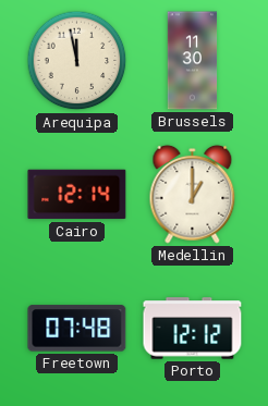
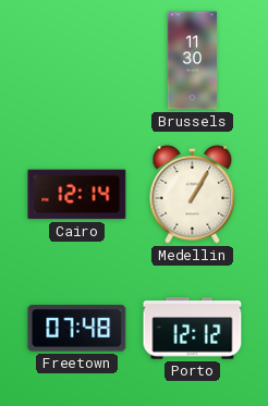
Arequipa: 11:58 -> none
Medellin: 1:00 -> 1:05
